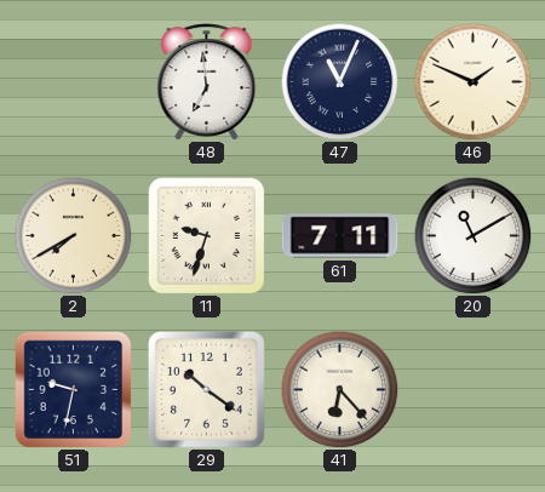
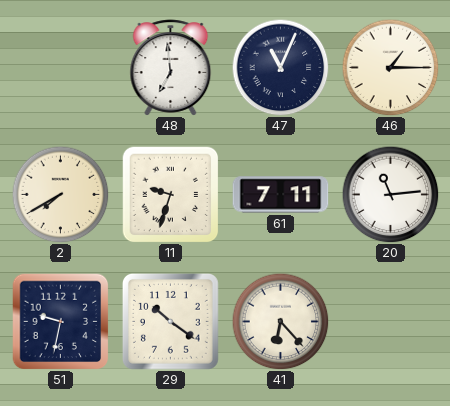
46: 1:49 -> 1:15
20: 11:10 -> 11:14
